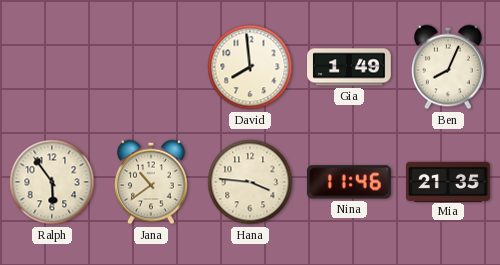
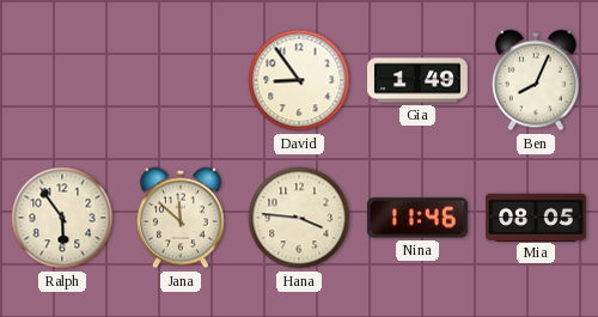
David: 7:59 -> 8:54
Jana: 10:39 -> 11:52
Mia: 21:35 -> 08:05
